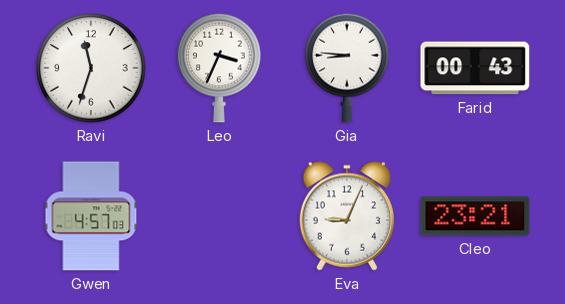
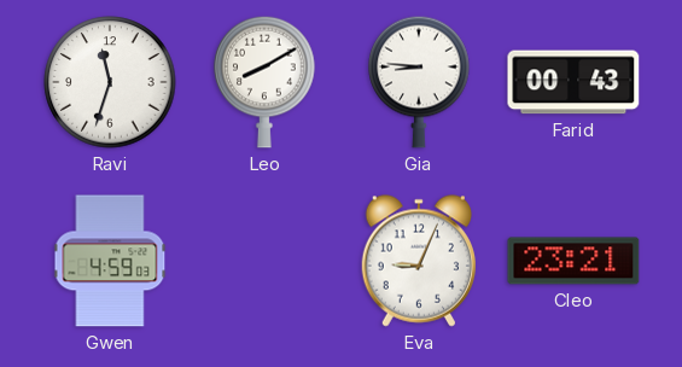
Leo: 3:34 -> 8:10
Gwen: 4:57 -> 4:59
